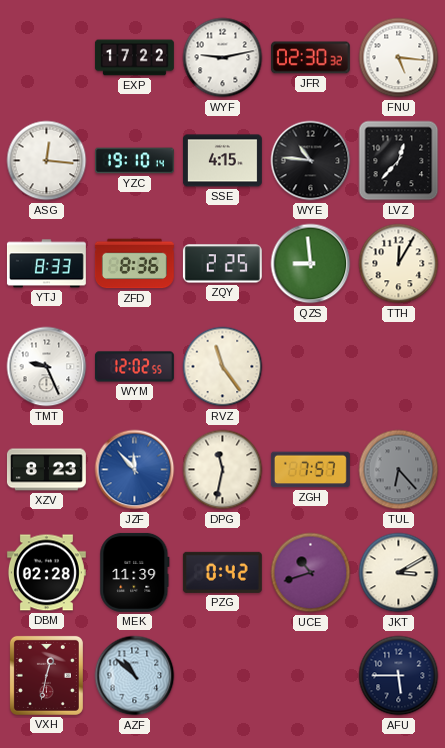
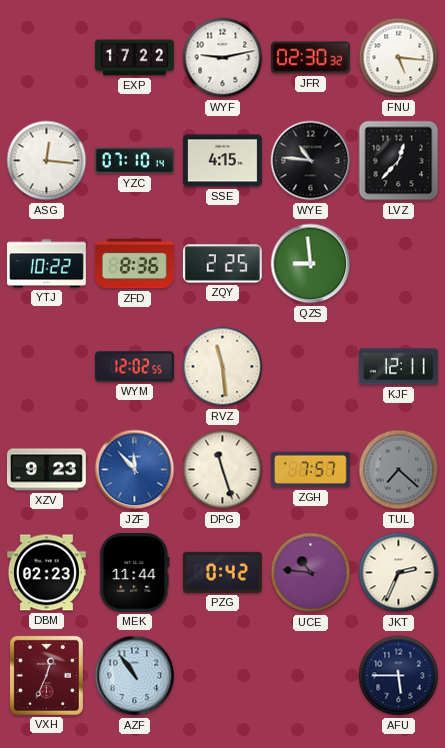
YZC: 19:10 -> 07:10
YTJ: 8:33 -> 10:22
TTH: 12:05 -> none
TMT: 9:26 -> none
RVZ: 11:24 -> 11:29
KJF: none -> 12:11
XZV: 8:23 -> 9:23
DPG: 11:32 -> 11:27
TUL: 6:23 -> 7:22
DBM: 02:28 -> 02:23
MEK: 11:39 -> 11:44
UCE: 10:42 -> 10:46
JKT: 3:10 -> 2:34
VXH: 12:32 -> 12:34
AZF: 10:52 -> 10:54
